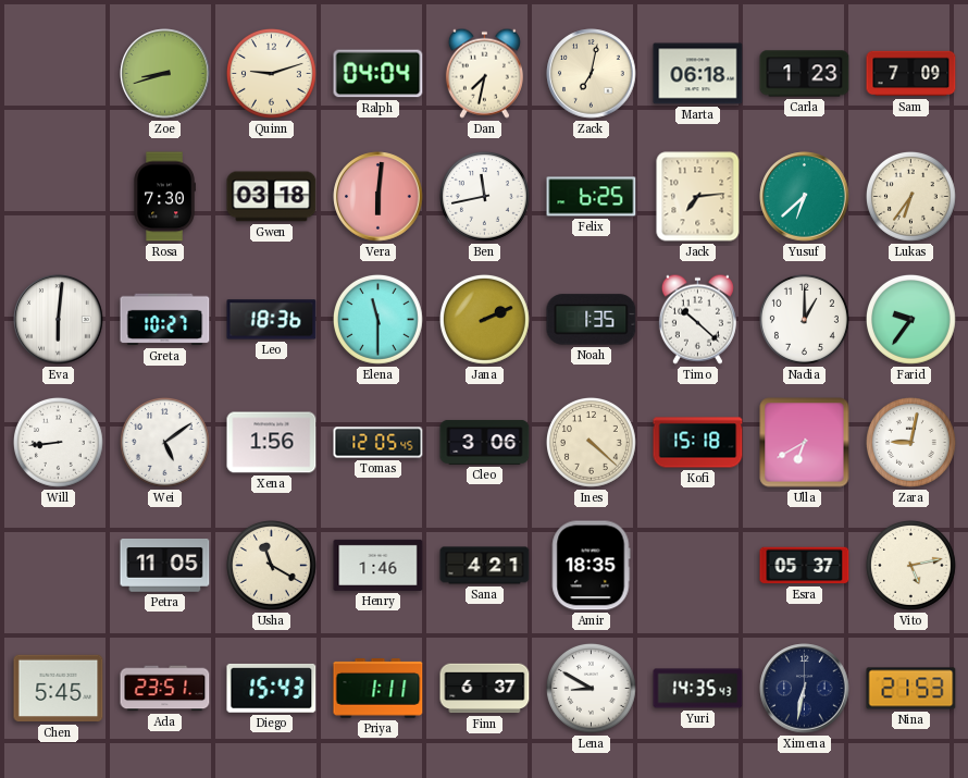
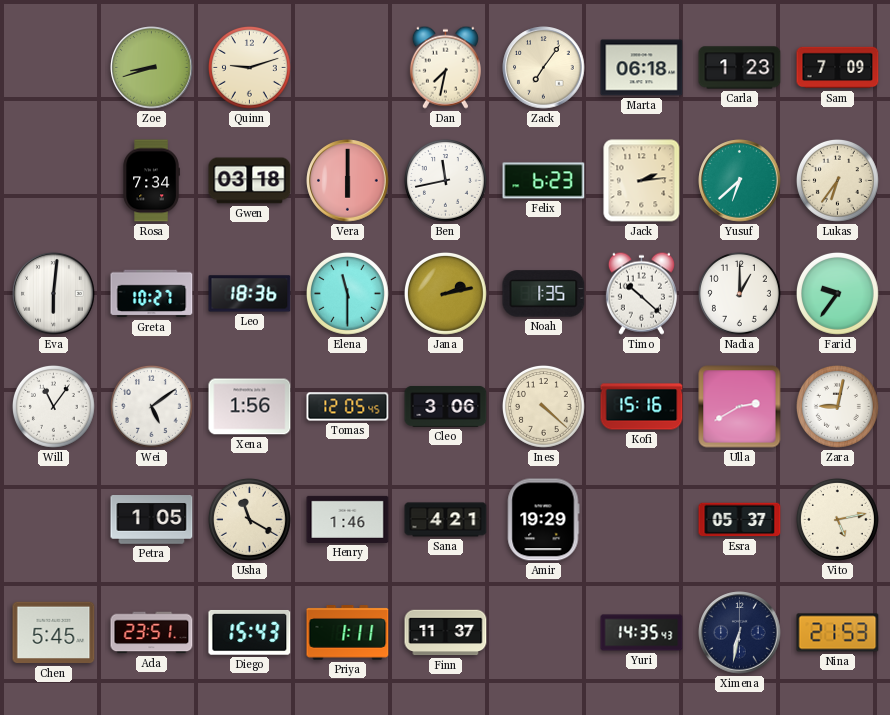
Ralph: 04:04 -> none
Zack: 7:02 -> 7:06
Rosa: 7:30 -> 7:34
Vera: 6:01 -> 6:00
Felix: 6:25 -> 6:23
Jack: 7:14 -> 2:14
Jana: 2:11 -> 2:13
Will: 8:44 -> 11:06
Kofi: 15:18 -> 15:16
Ulla: 6:40 -> 2:40
Petra: 11:05 -> 1:05
Amir: 18:35 -> 19:29
Finn: 6:37 -> 11:37
Lena: 8:50 -> none
